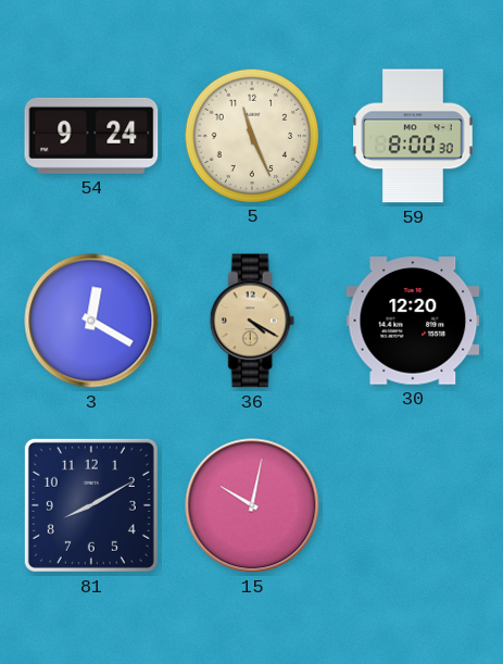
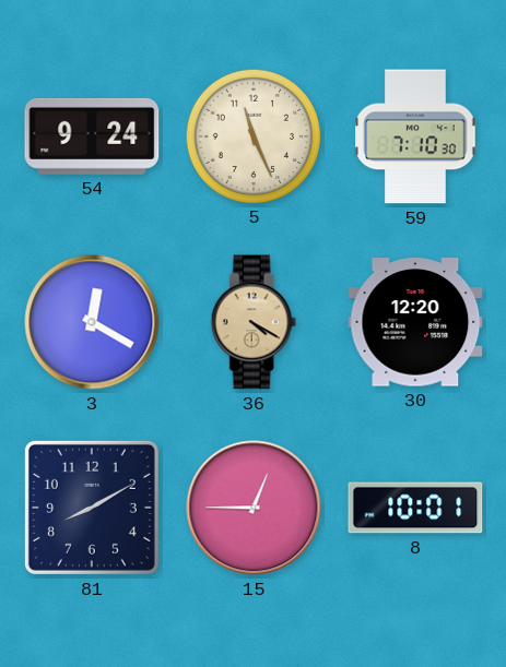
59: 8:00 -> 7:10
15: 10:02 -> 12:45
8: none -> 10:01
